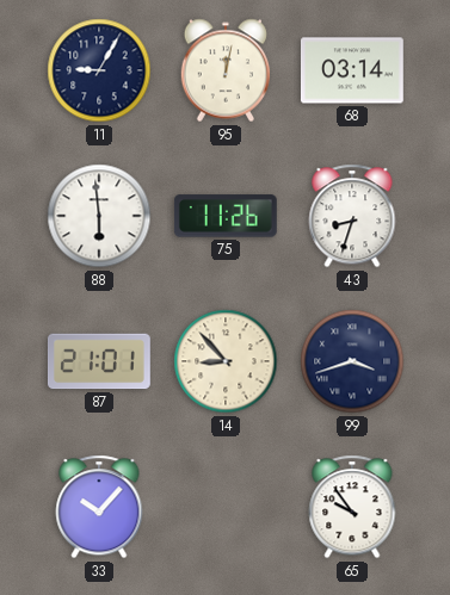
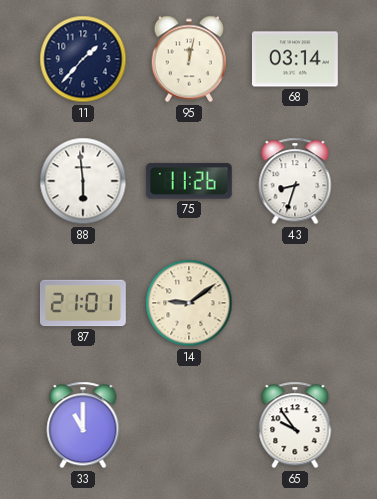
11: 9:05 -> 1:37
14: 8:53 -> 9:09
99: 3:42 -> none
33: 10:07 -> 11:00
